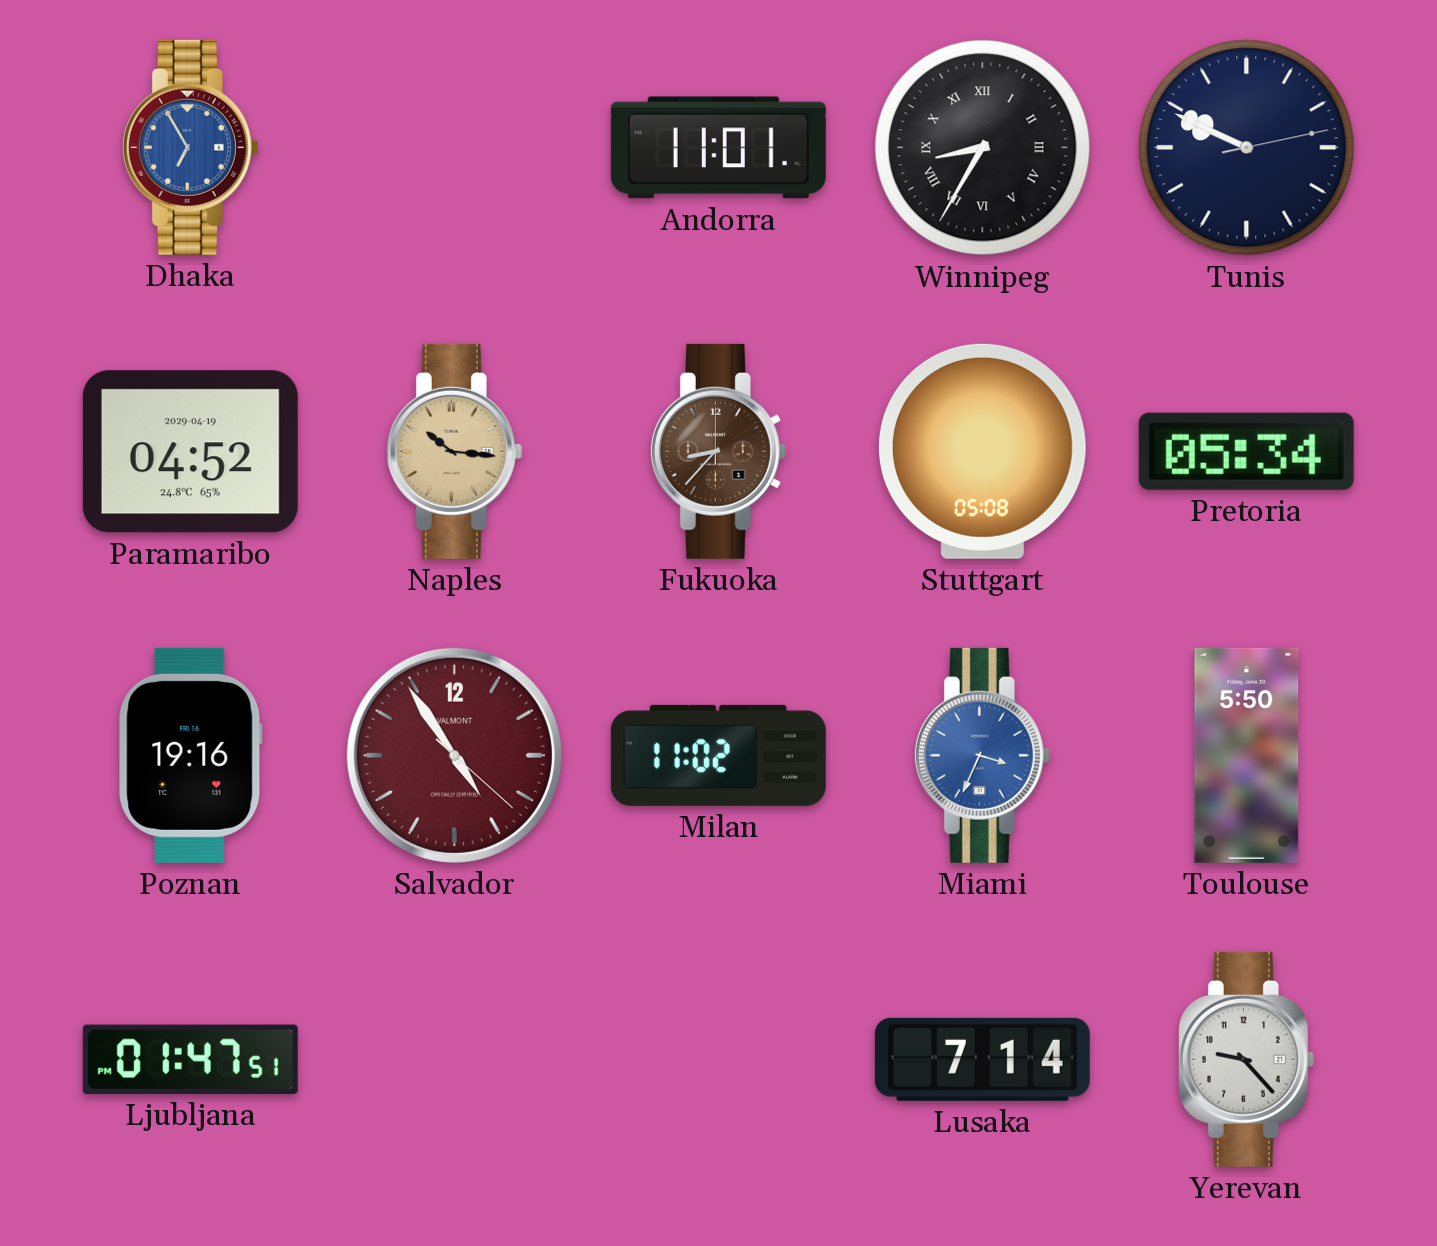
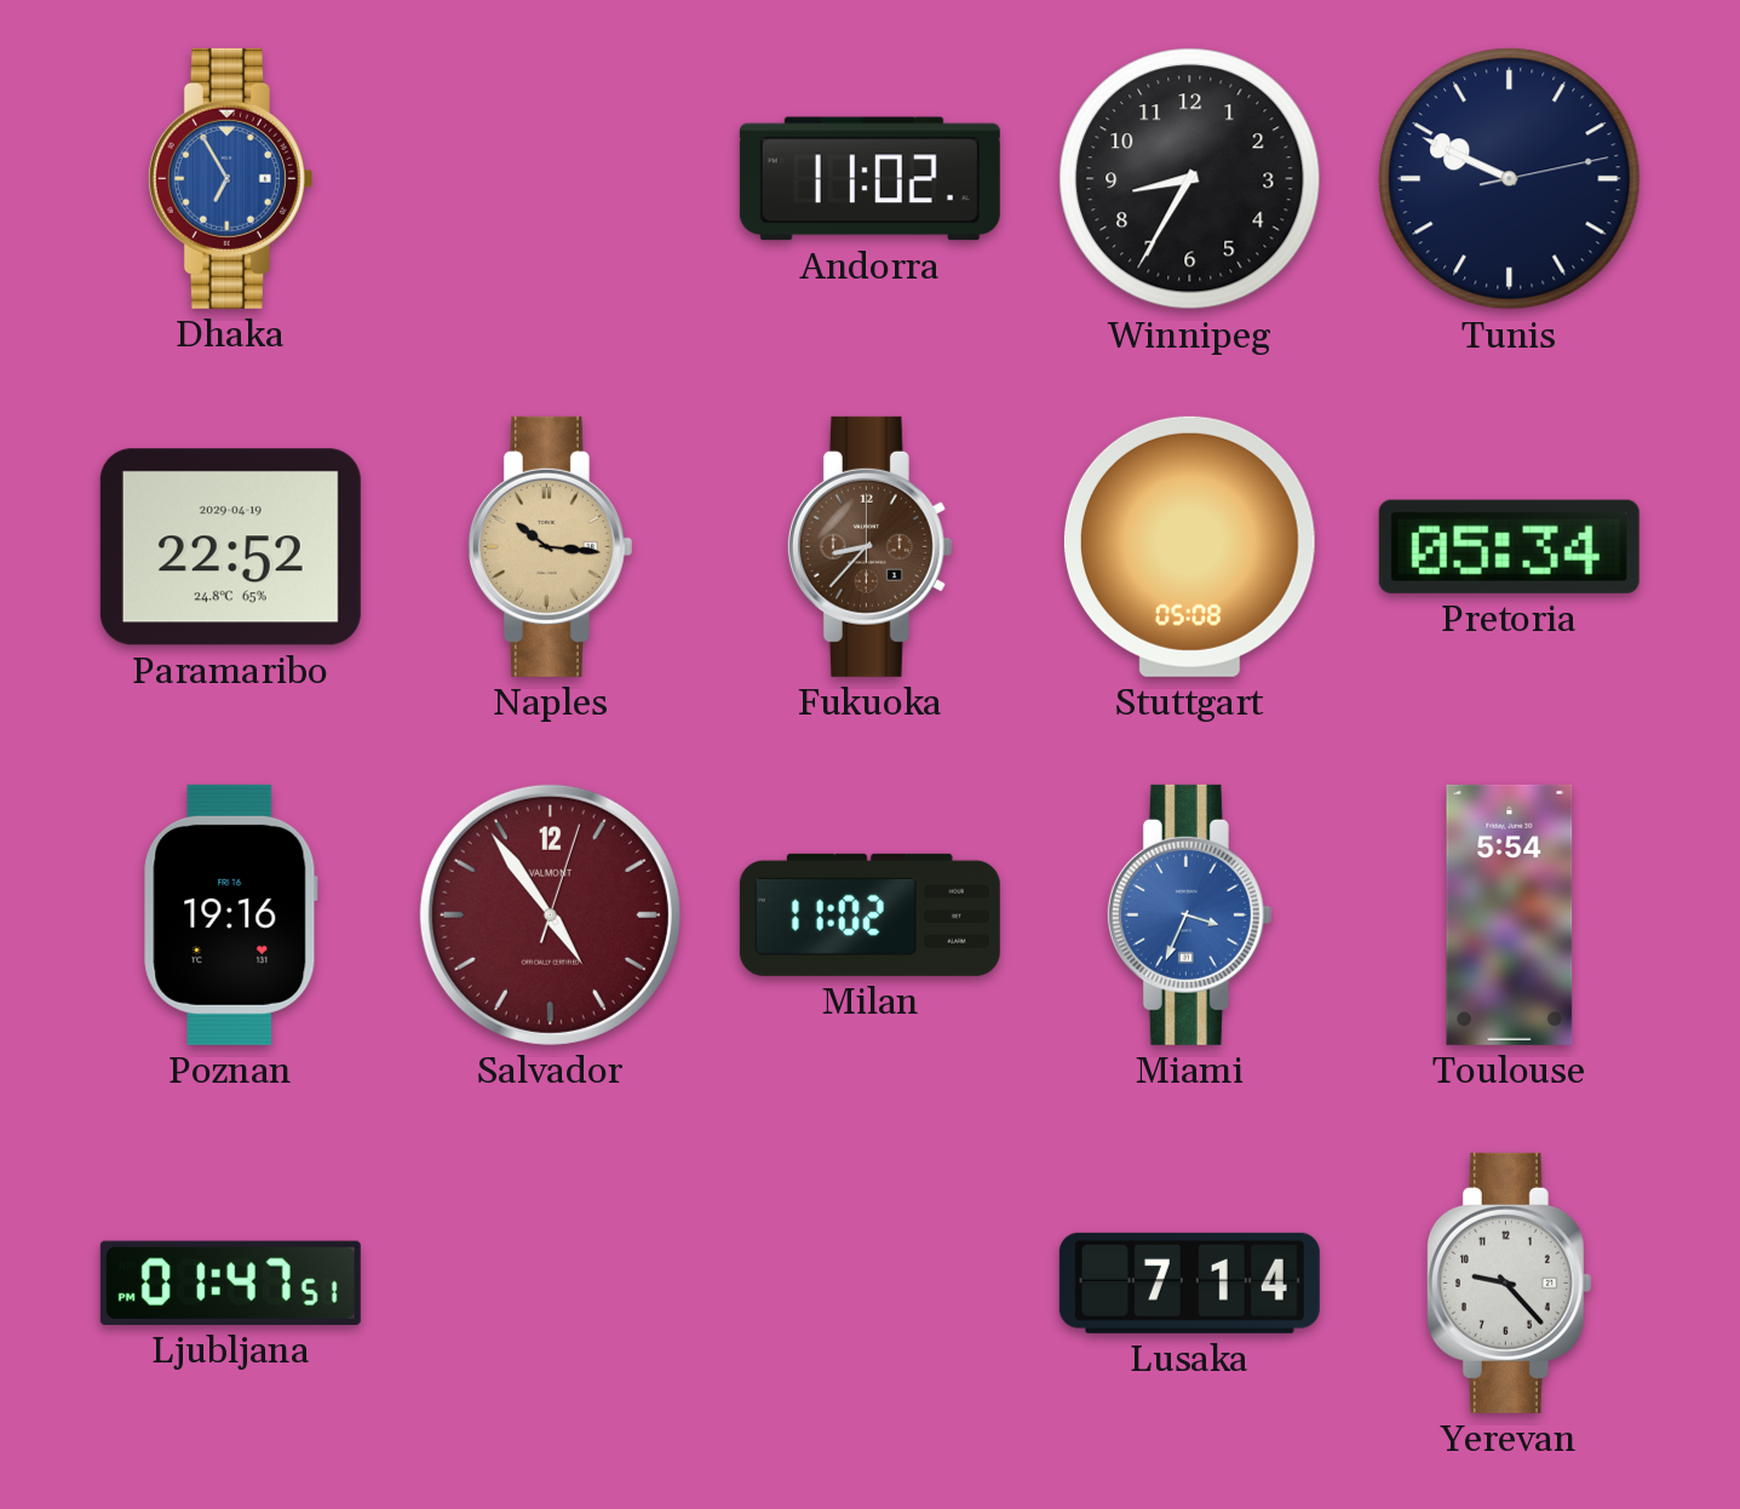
Andorra: 11:01 -> 11:02
Winnipeg numerals: Roman -> Arabic
Paramaribo: 04:52 -> 22:52
Salvador: 4:54:22 -> 4:54:03
Toulouse: 5:50 -> 5:54
